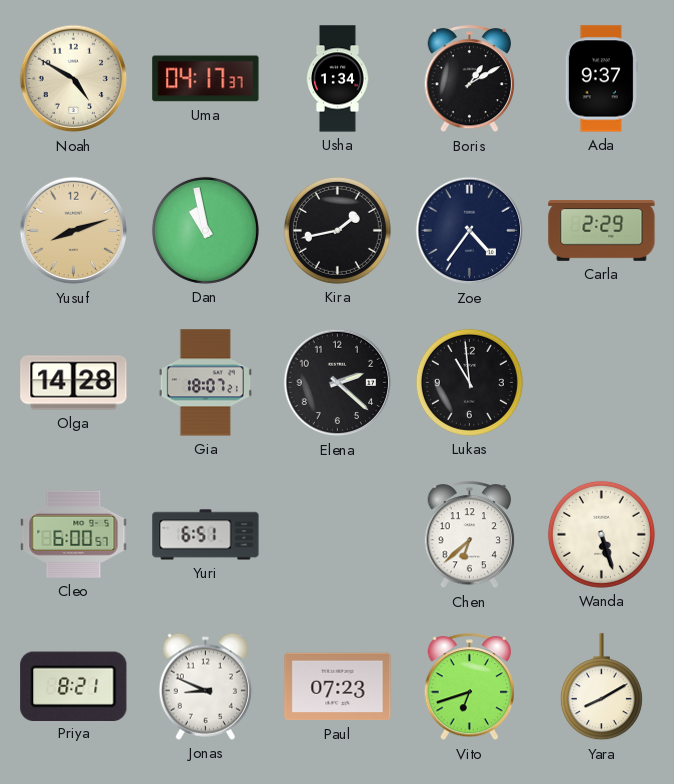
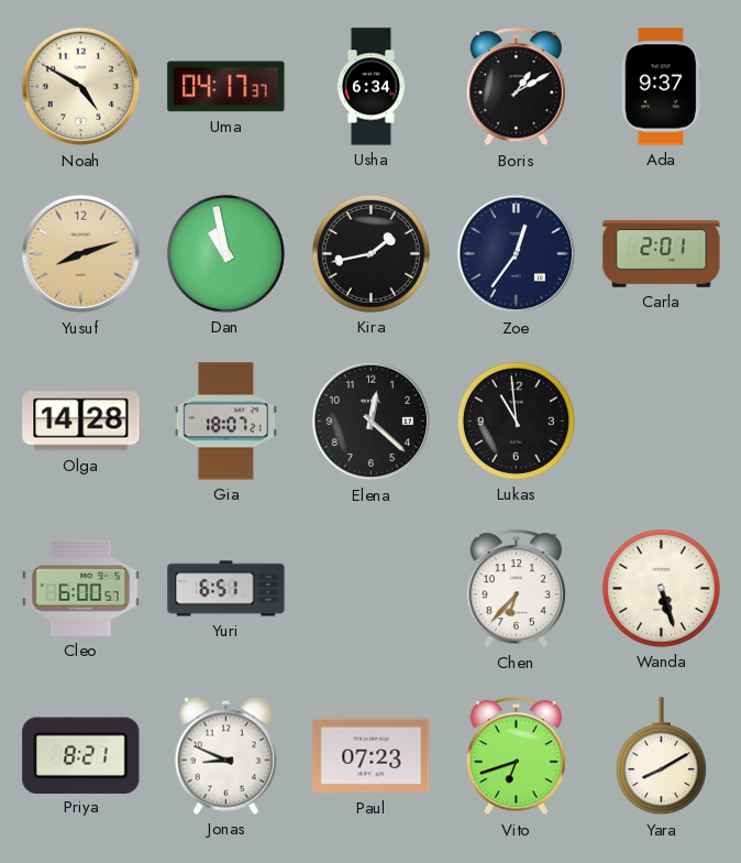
Usha: 1:34 -> 6:34
Zoe: 4:36 -> 12:36
Carla: 2:29 -> 2:01
Elena: 2:22 -> 12:22
Chen: 6:38 -> 6:37
